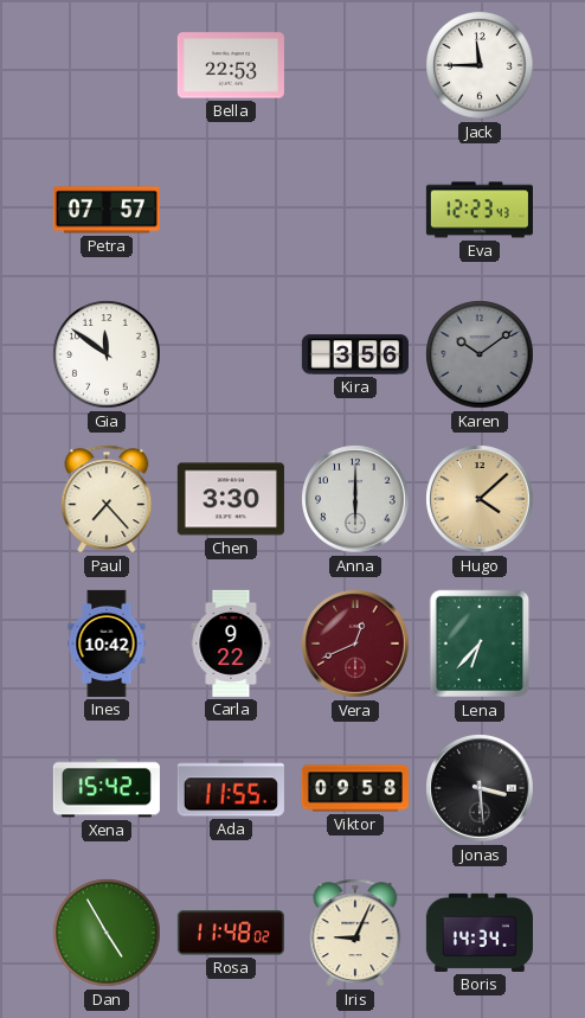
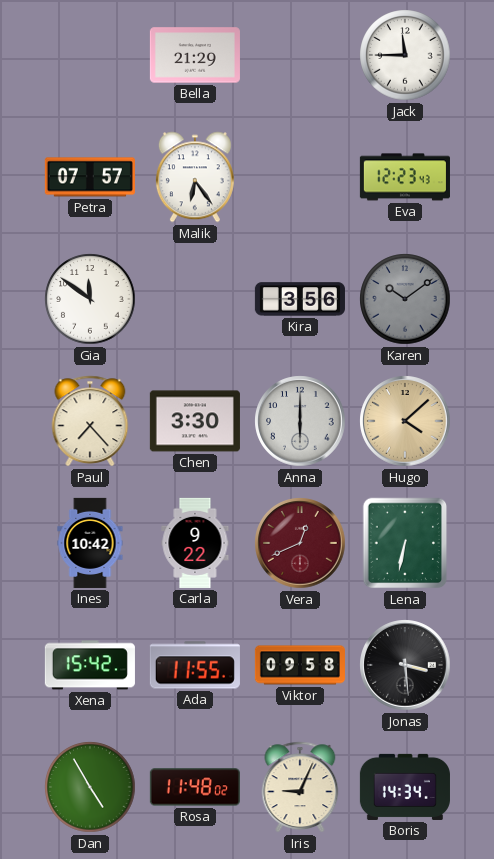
Bella: 22:53 -> 21:29
Malik: none -> 6:24
Lena: 6:37 -> 6:32
